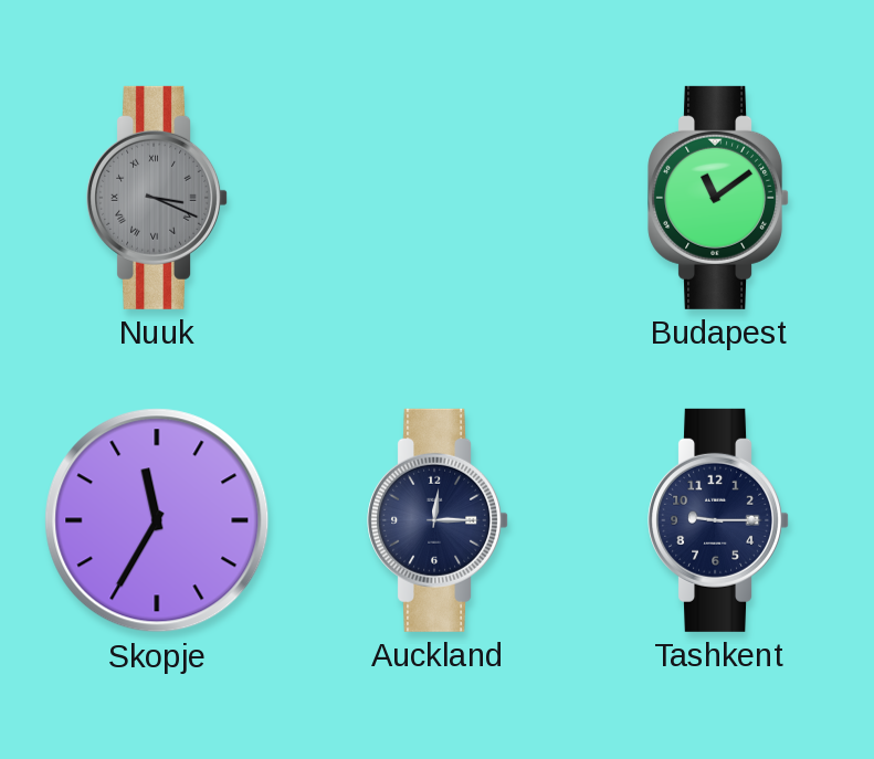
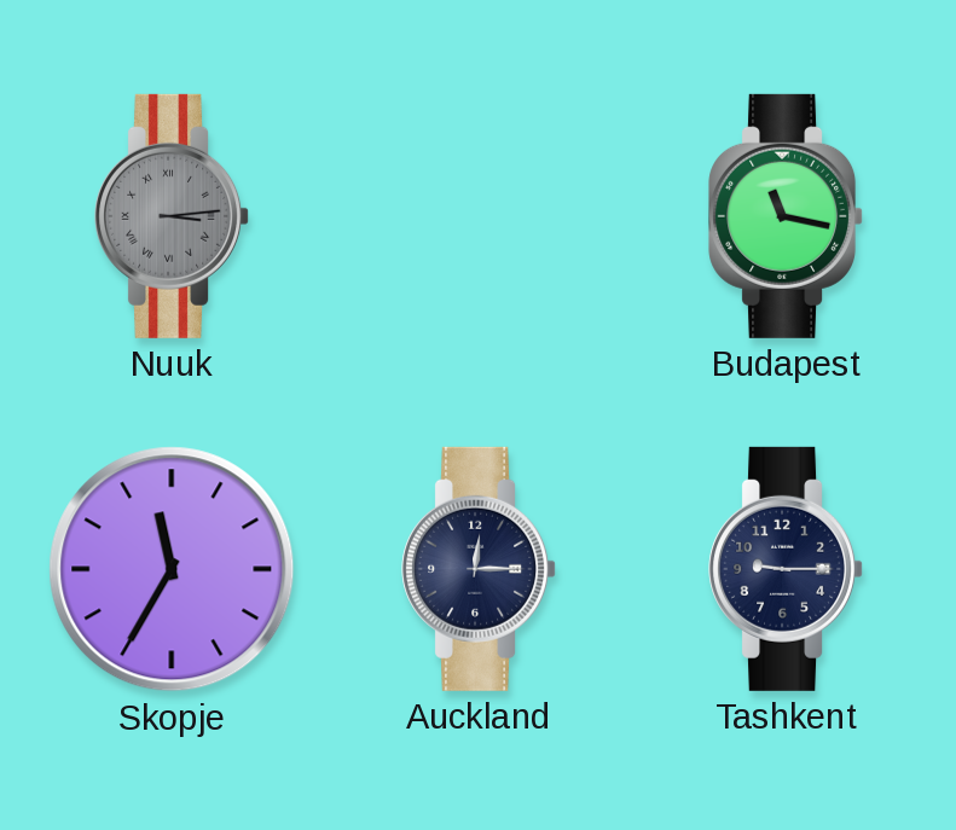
Nuuk: 3:19 -> 3:14
Budapest: 11:09 -> 11:17
